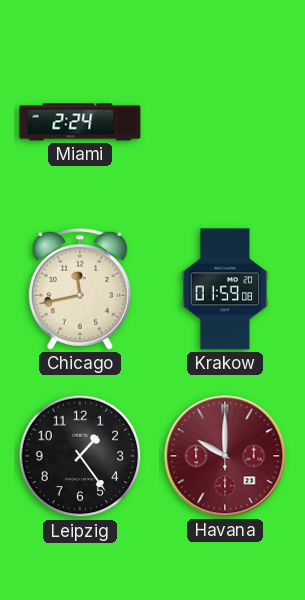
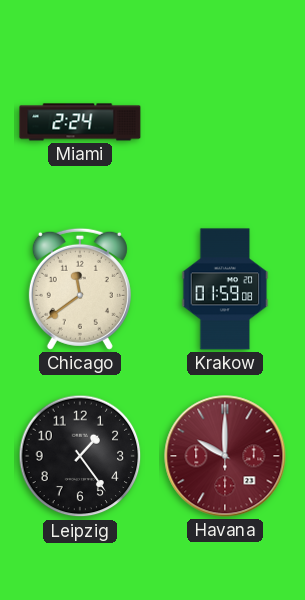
Chicago: 11:43 -> 11:39
